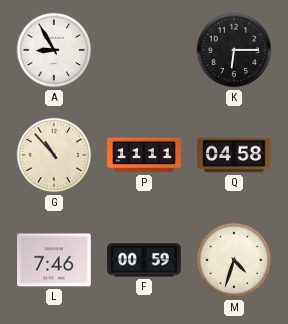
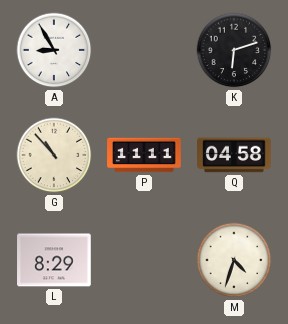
K: 6:15 -> 6:12
L: 7:46 -> 8:29
F: 00:59 -> none
